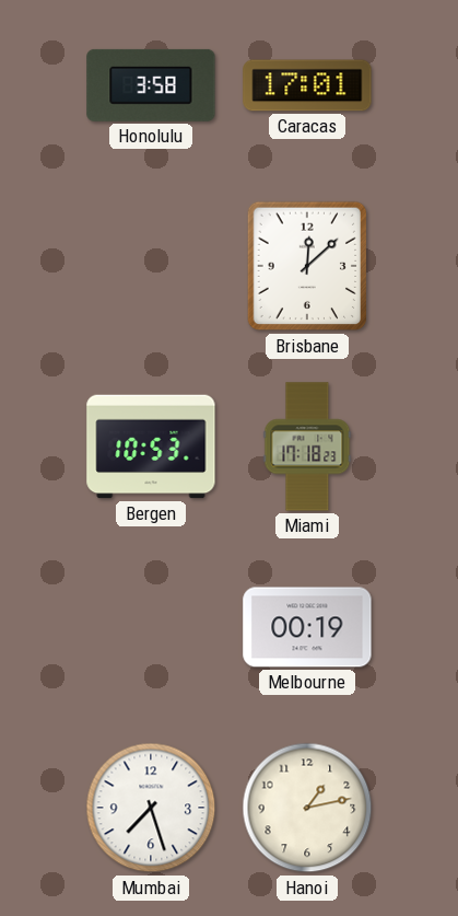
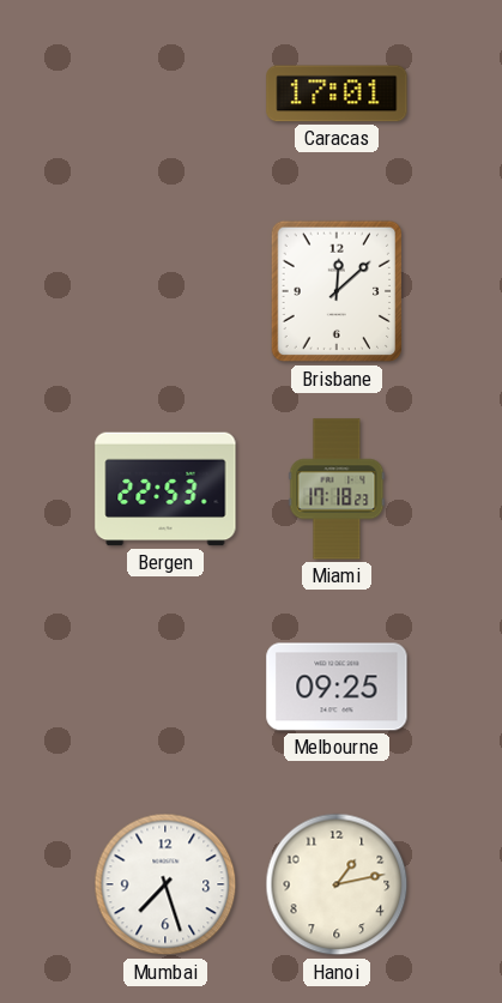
Honolulu: 3:58 -> none
Bergen: 10:53 -> 22:53
Melbourne: 00:19 -> 09:25
